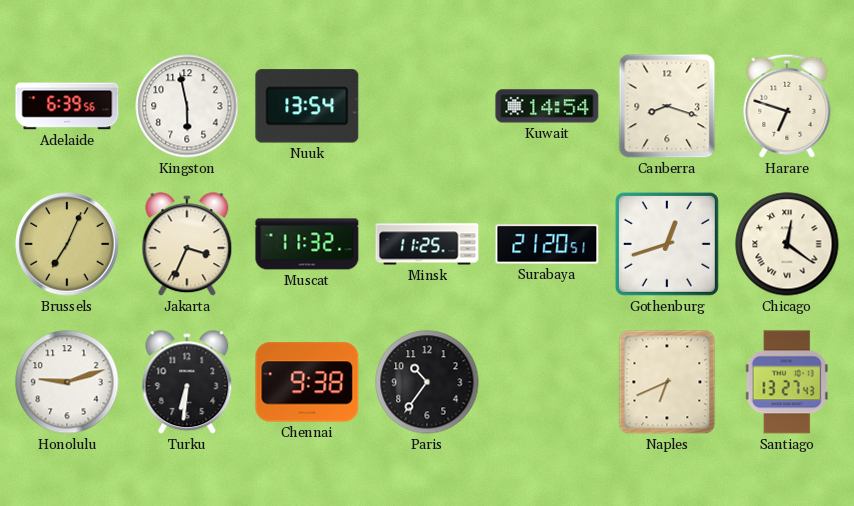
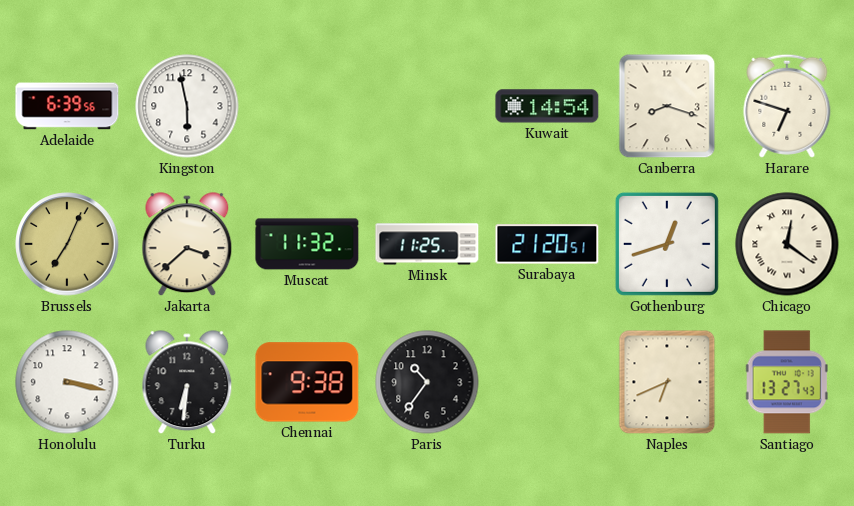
Nuuk: 13:54 -> none
Jakarta: 3:34 -> 3:38
Honolulu: 9:12 -> 3:17
